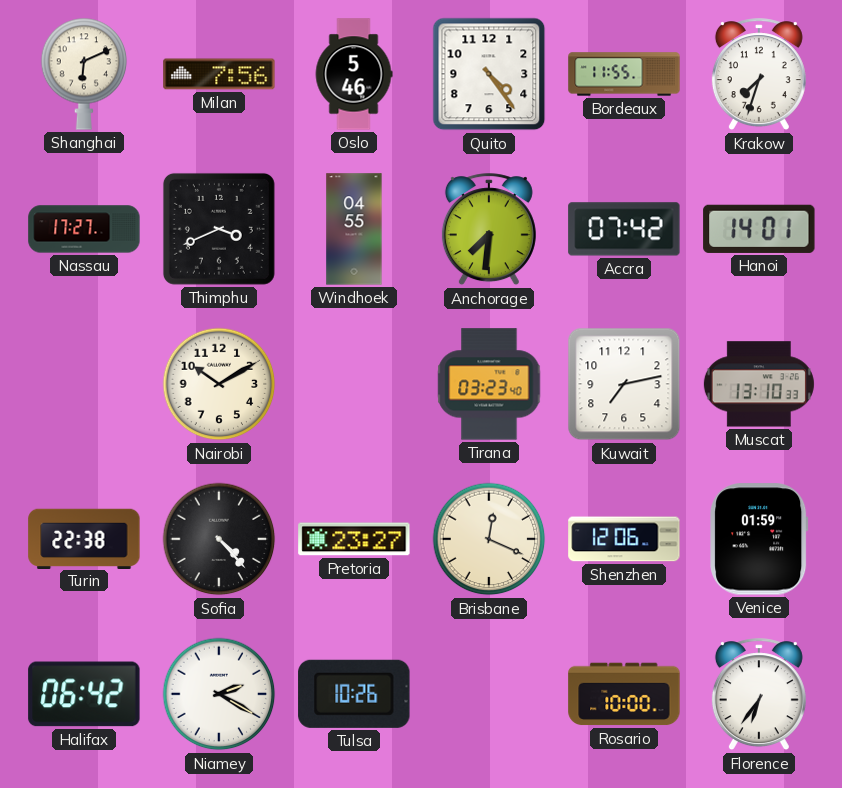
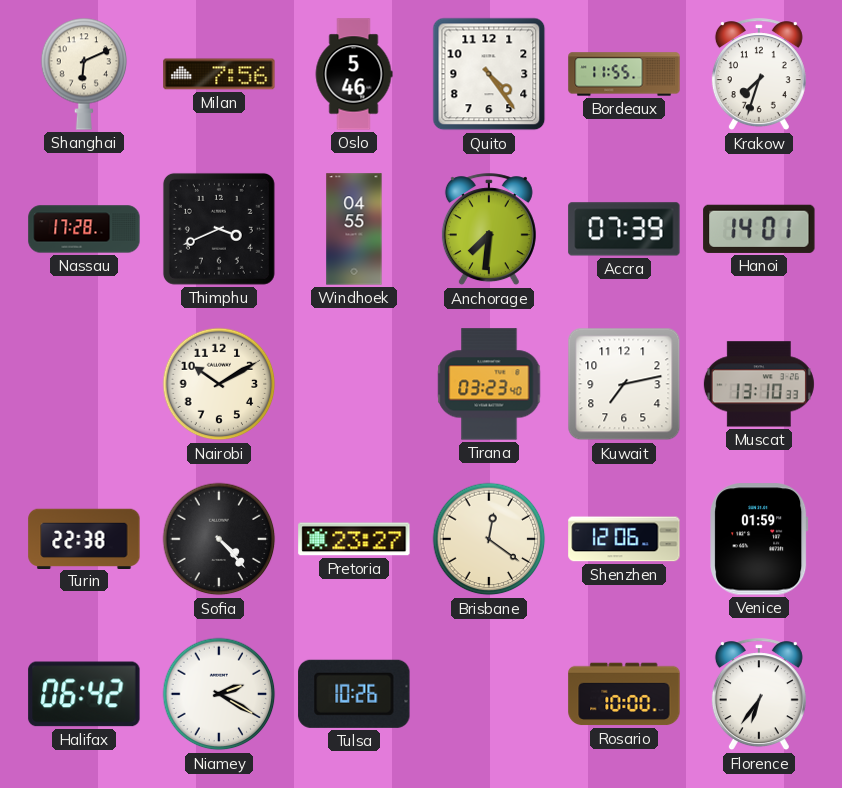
Nassau: 17:27 -> 17:28
Accra: 07:42 -> 07:39
Brisbane: 12:19 -> 12:21
